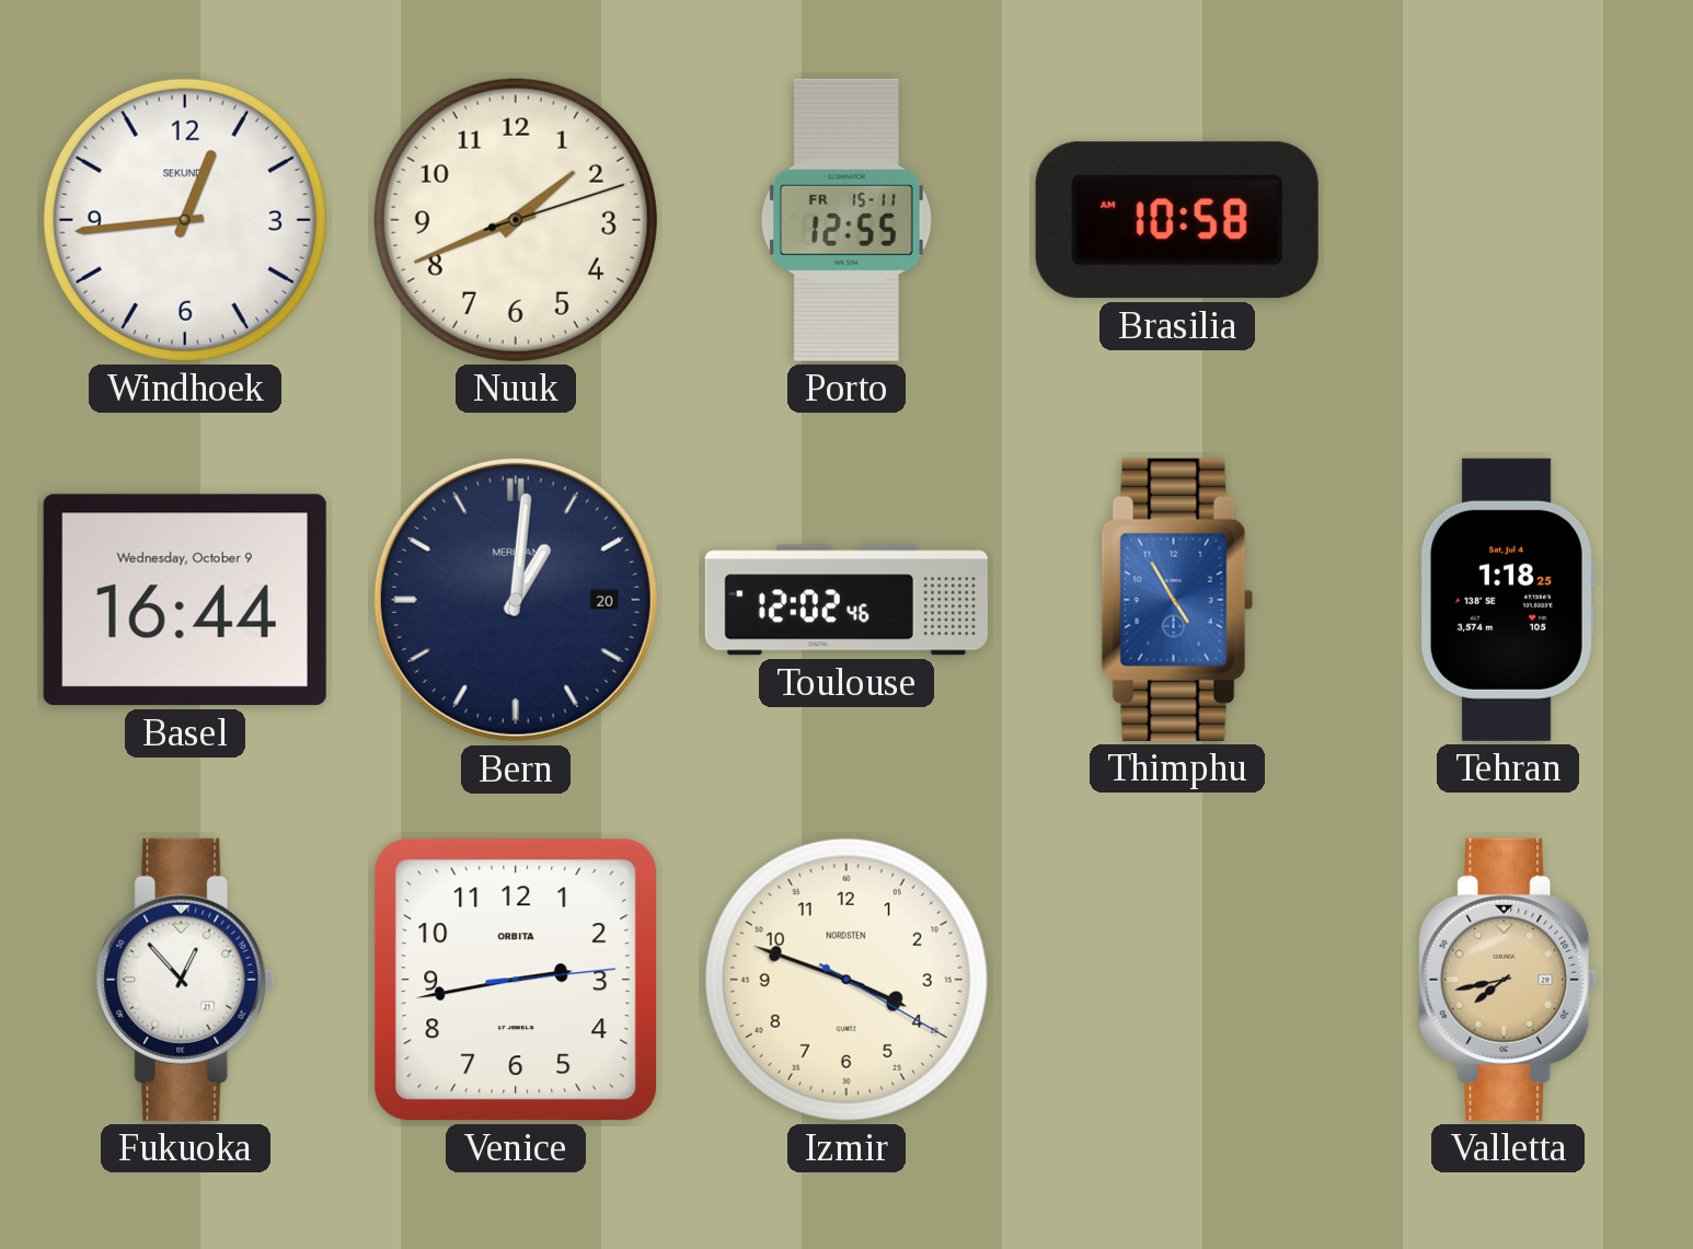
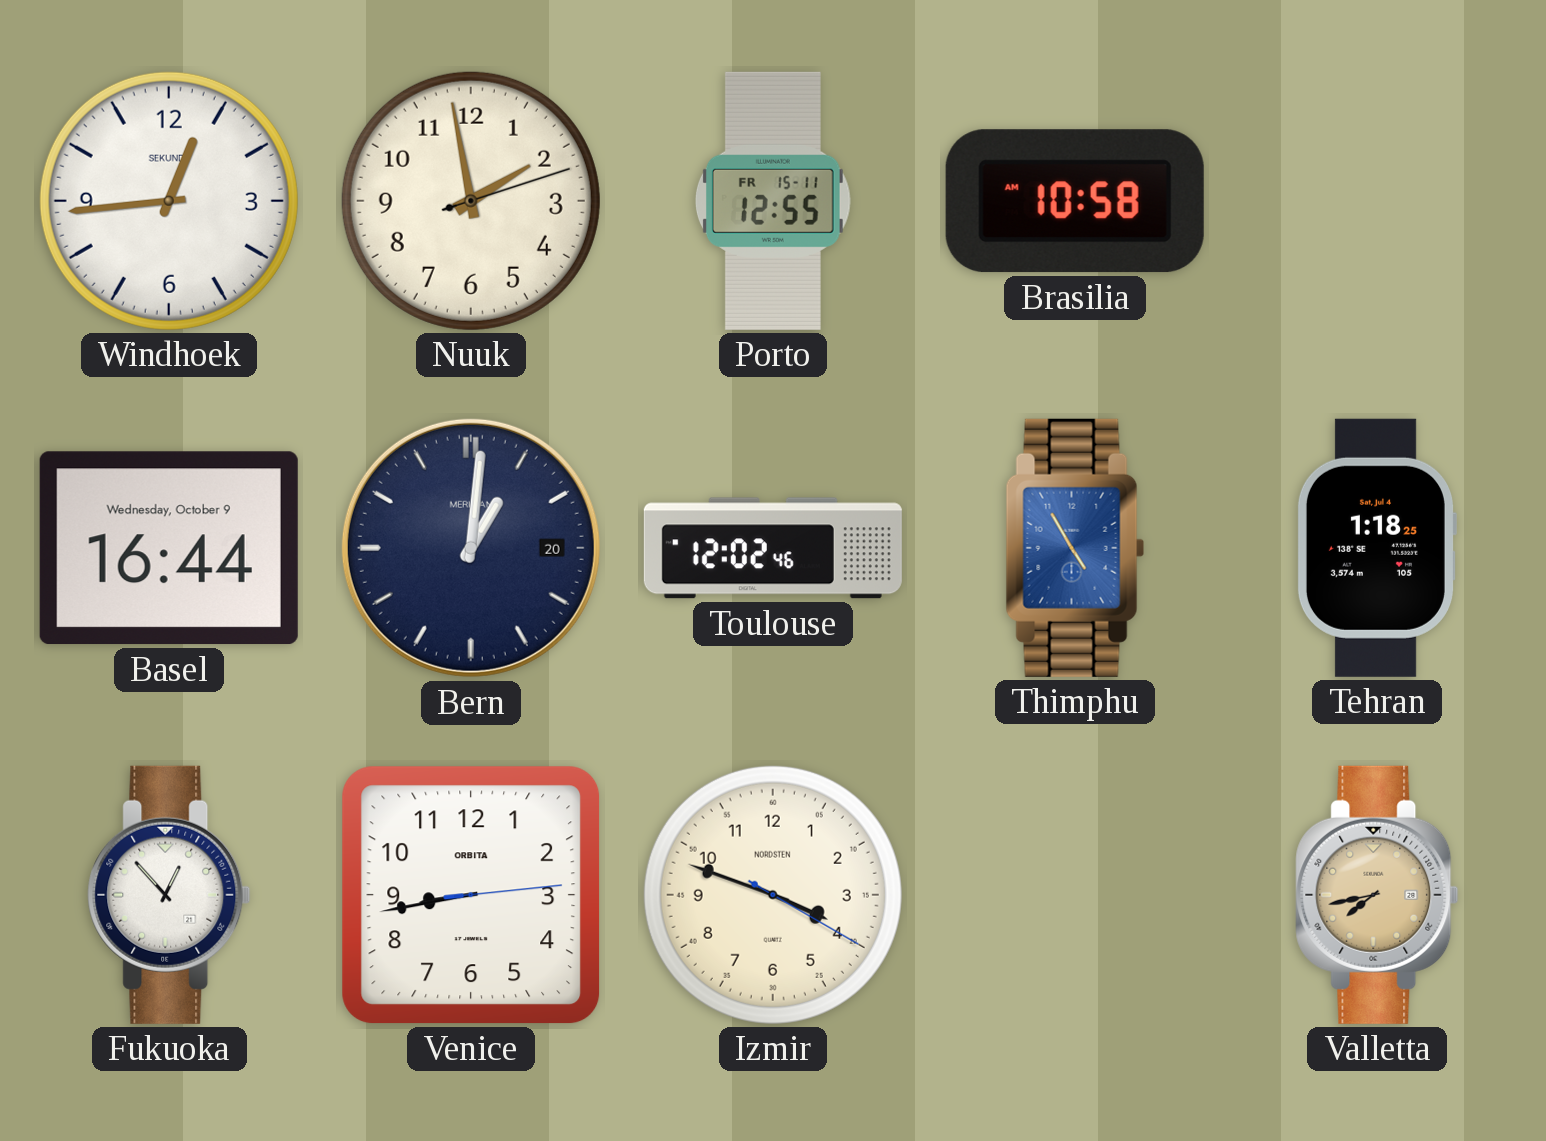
Nuuk: 1:41 -> 1:58
Venice: 2:43 -> 8:43
